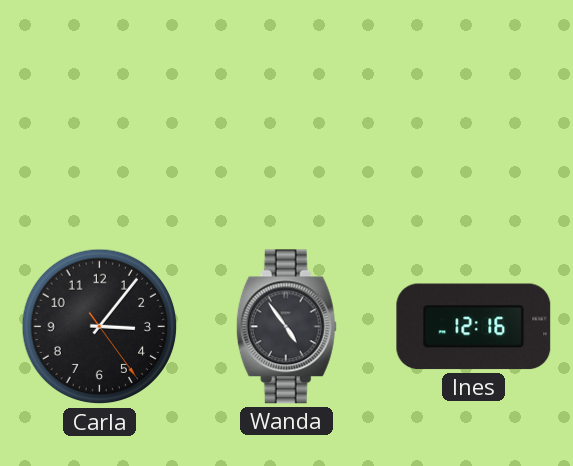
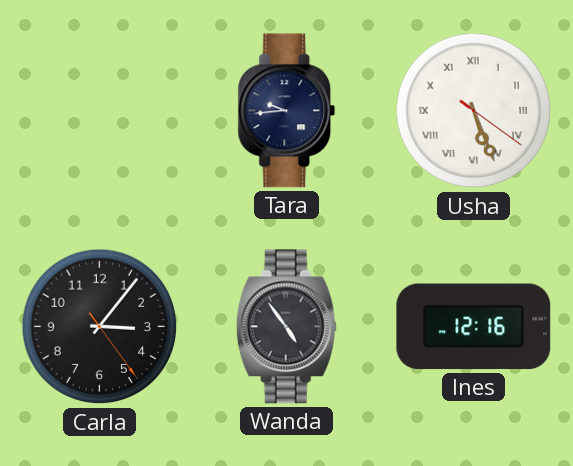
Tara: none -> 9:44
Usha: none -> 5:26
